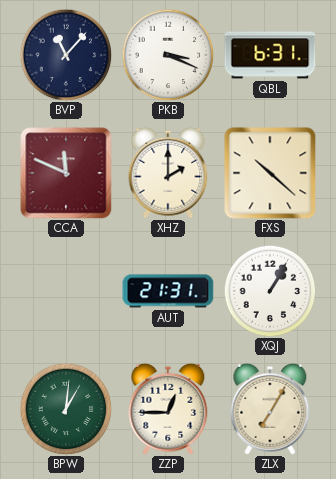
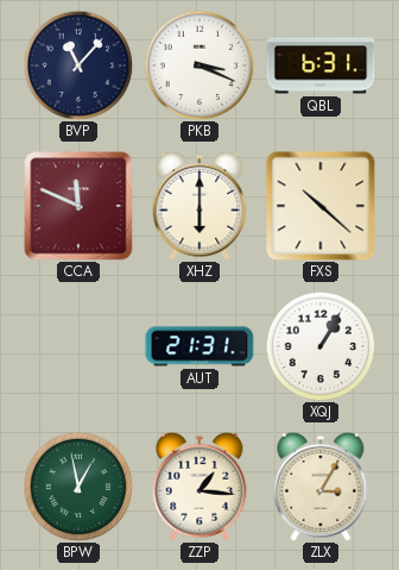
XHZ: 2:00 -> 6:00
BPW: 1:01 -> 12:58
ZZP: 12:45 -> 1:16
ZLX: 7:05 -> 3:05
